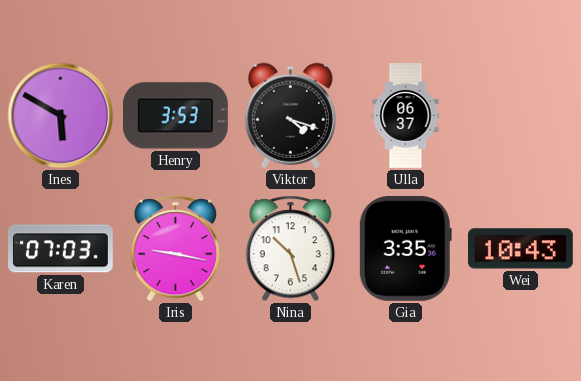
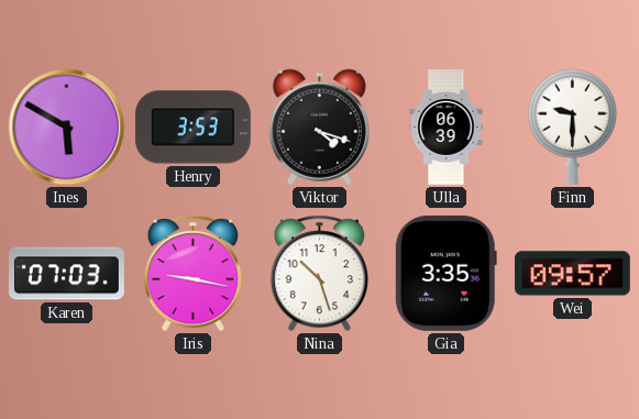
Ulla: 06:37 -> 06:39
Finn: none -> 9:30
Wei: 10:43 -> 09:57
